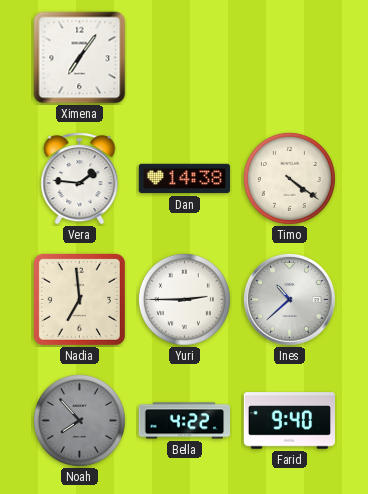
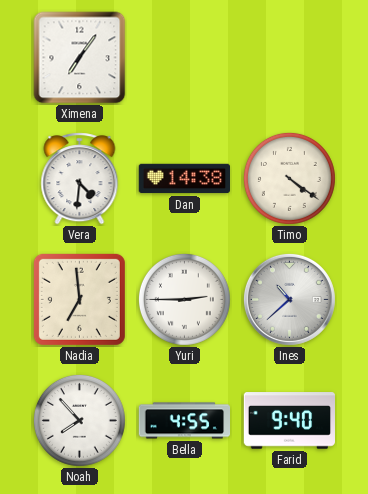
Vera: 1:46 -> 4:31
Noah dial: grey -> white
Bella: 4:22 -> 4:55
